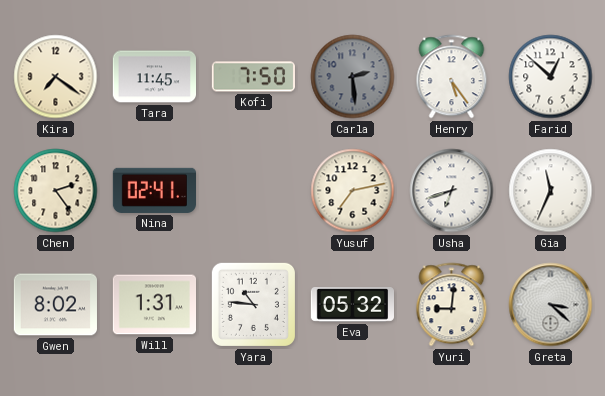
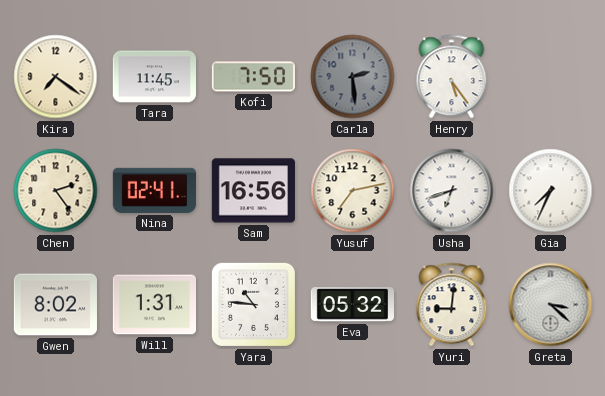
Farid: 12:52 -> none
Sam: none -> 16:56
Gia: 11:34 -> 7:34
